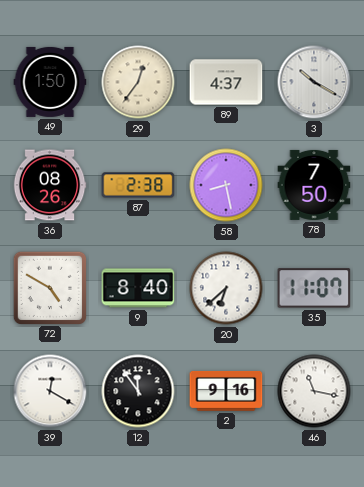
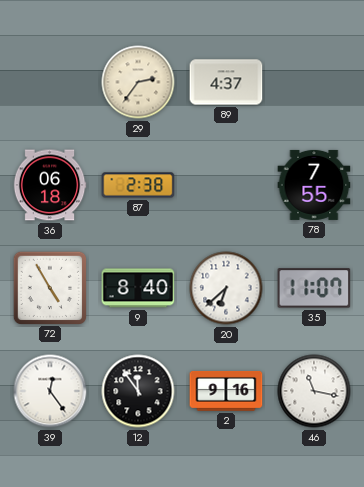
49: 1:50 -> none
29: 12:36 -> 2:36
3: 10:20 -> none
36: 08:26 -> 06:18
58: 8:28 -> none
78: 7:50 -> 7:55
72: 4:50 -> 4:55
39: 12:20 -> 12:24
